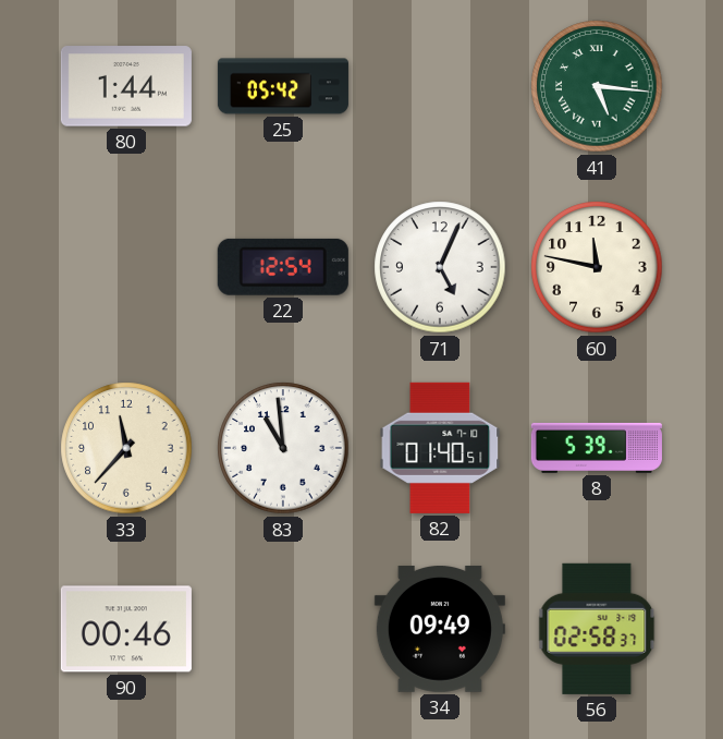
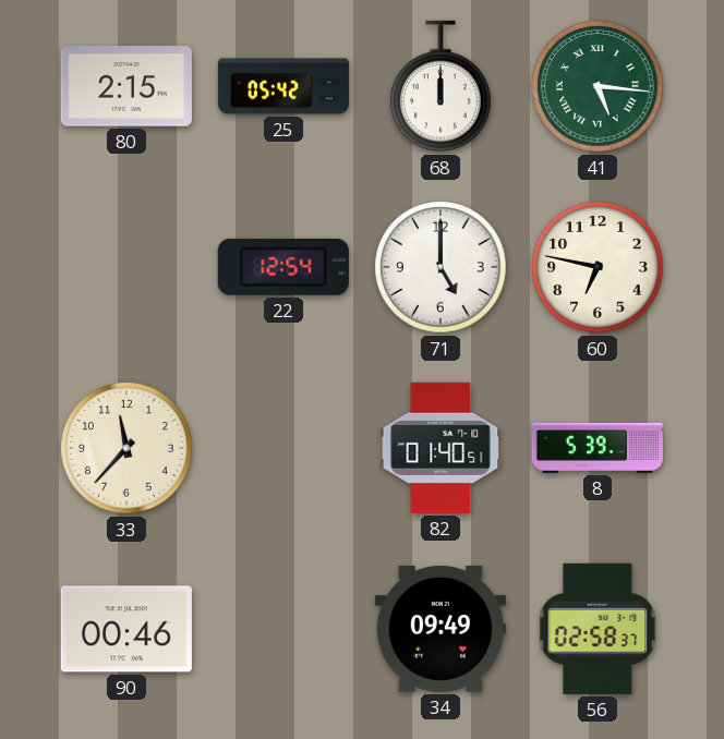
80: 1:44 -> 2:15
68: none -> 12:00
71: 5:04 -> 5:00
60: 11:47 -> 6:47
83: 10:59 -> none
